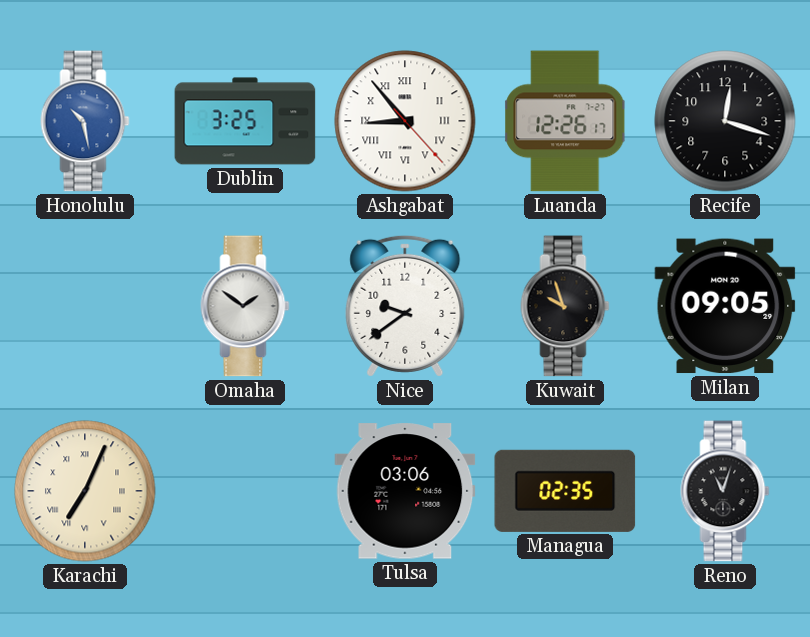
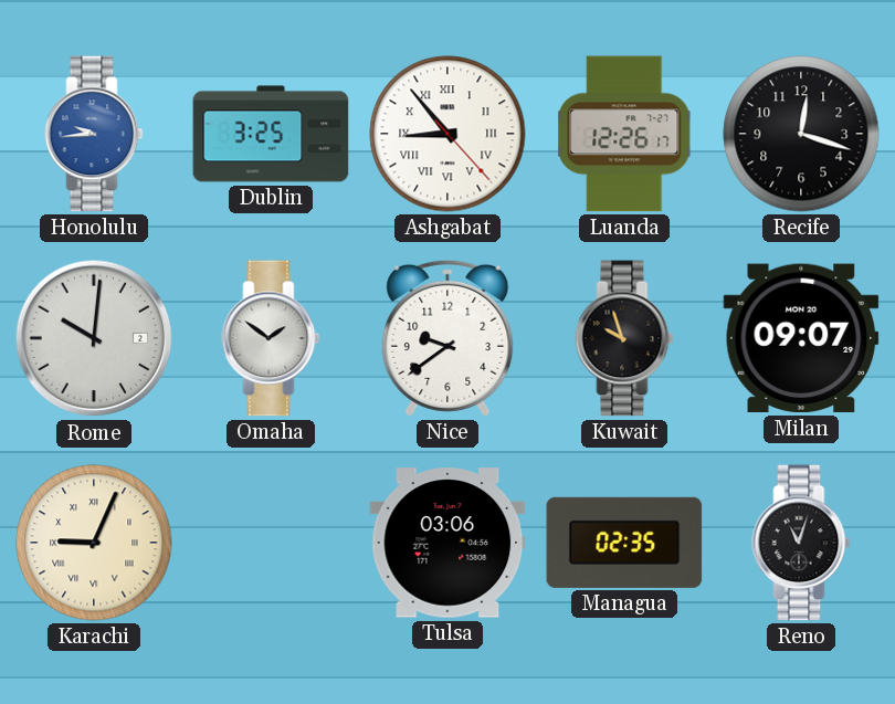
Honolulu: 10:28 -> 9:44
Rome: none -> 10:01
Milan: 09:05 -> 09:07
Karachi: 7:04 -> 9:04
